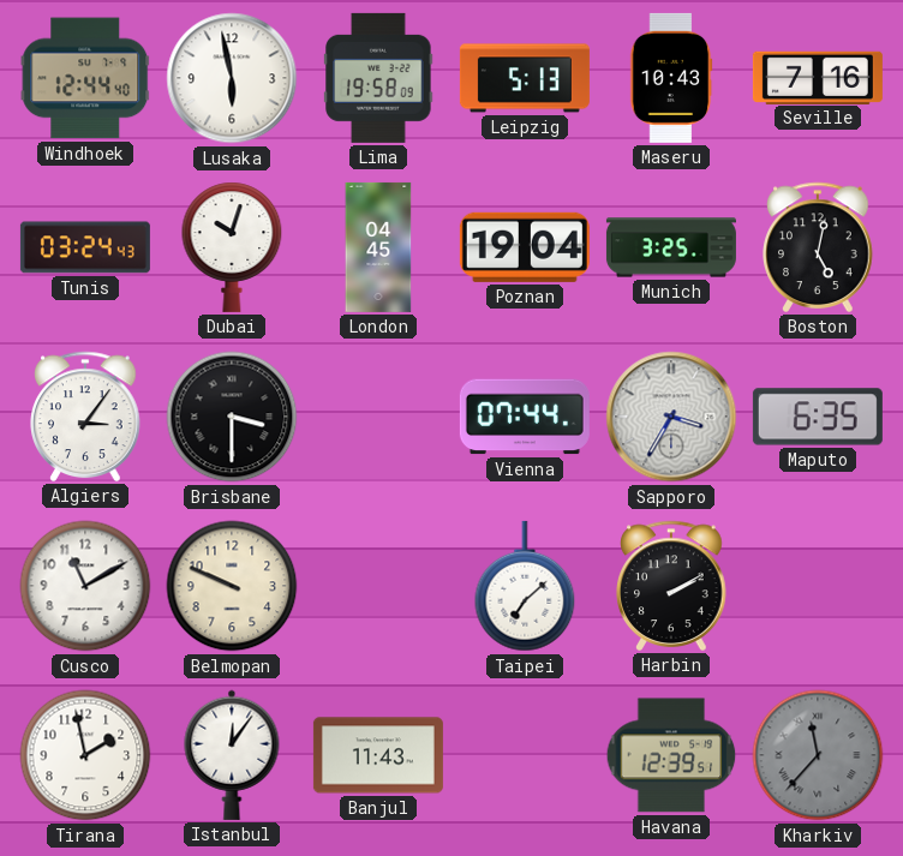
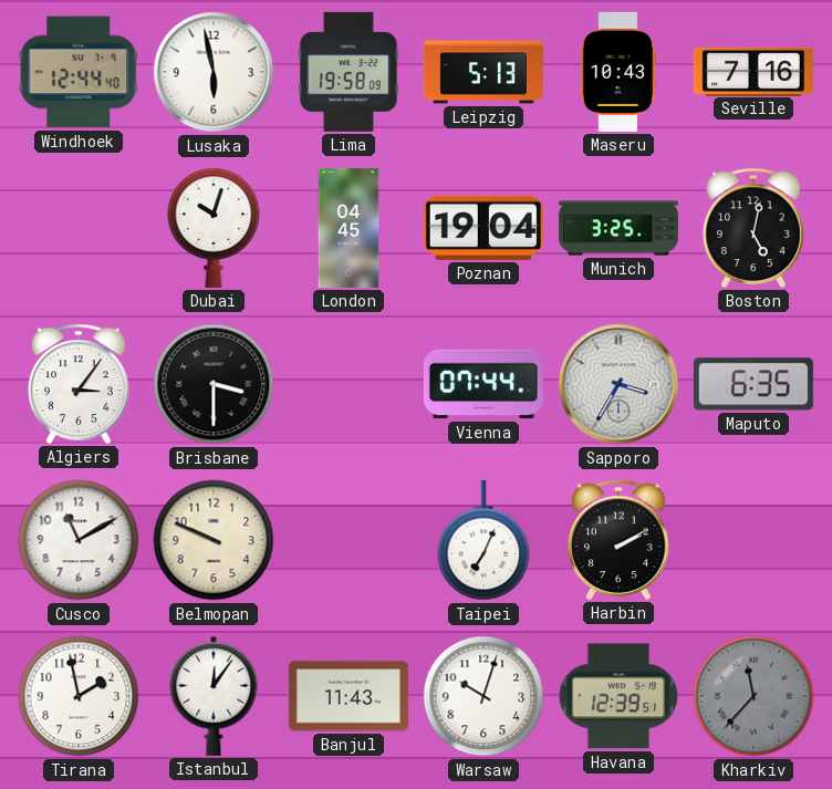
Tunis: 03:24 -> none
Taipei: 7:08 -> 7:04
Warsaw: none -> 10:03
